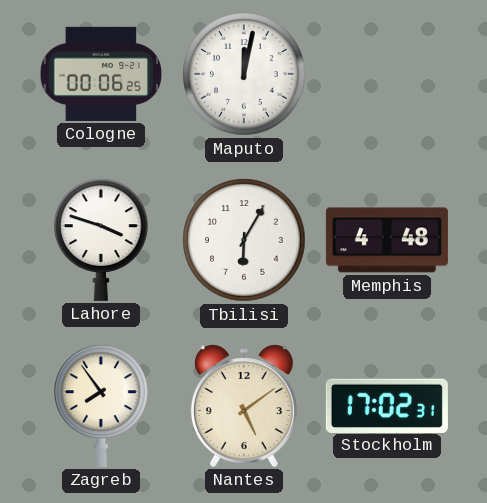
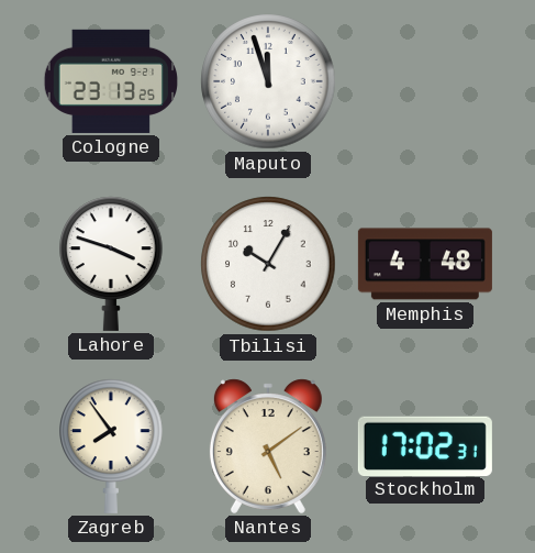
Cologne: 00:06 -> 23:13
Maputo: 12:02 -> 11:57
Tbilisi: 6:05 -> 10:05
